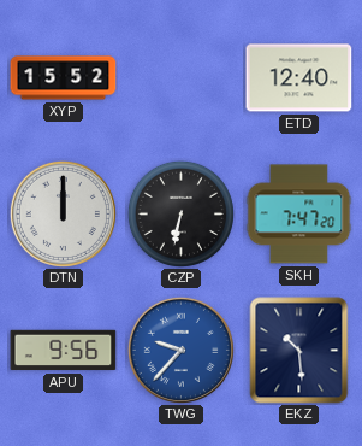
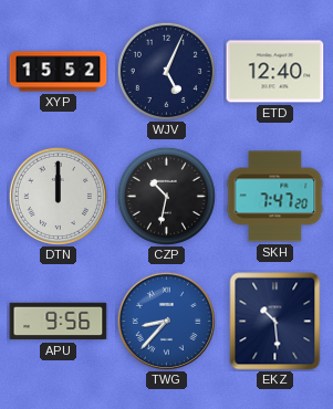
WJV: none -> 5:04
CZP: 6:32 -> 10:32
TWG: 9:37 -> 8:37
